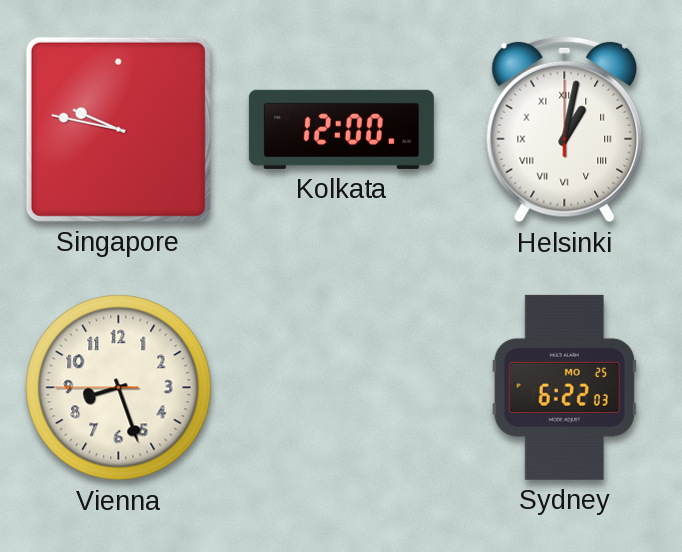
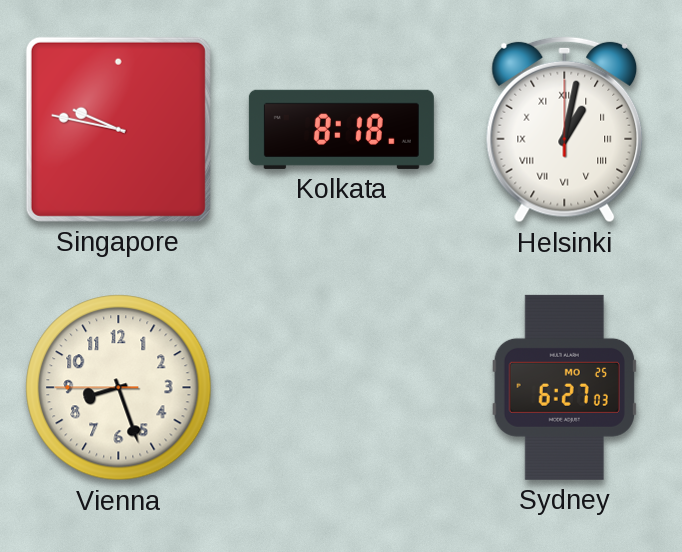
Kolkata: 12:00 -> 8:18
Sydney: 6:22 -> 6:27
